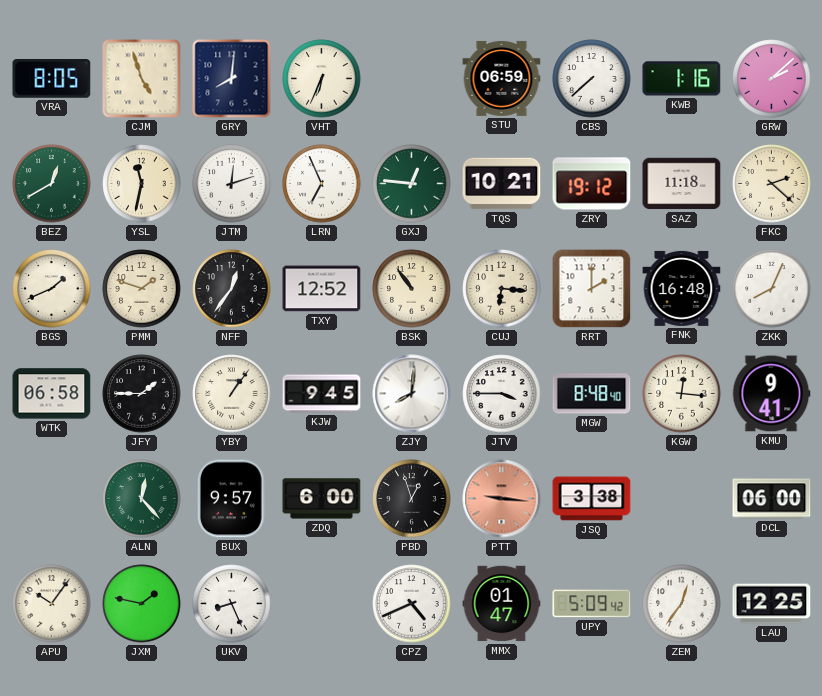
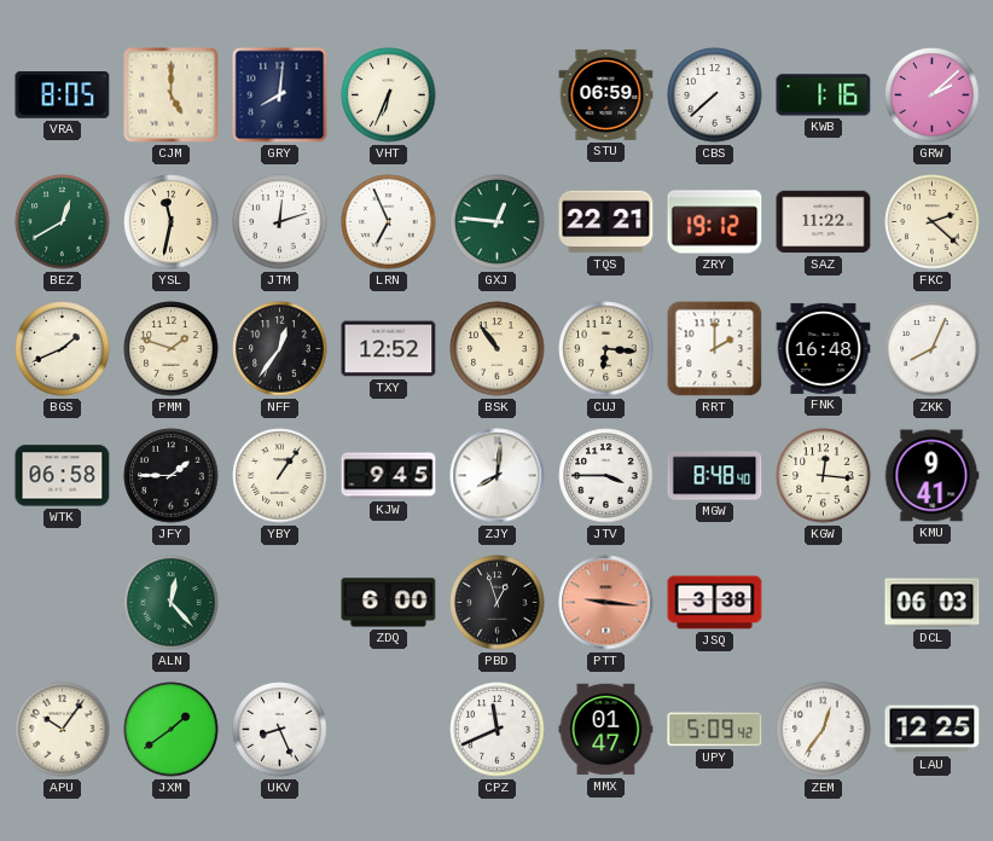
CJM: 4:57 -> 5:00
TQS: 10:21 -> 22:21
SAZ: 11:18 -> 11:22
BUX: 9:57 -> none
DCL: 06:00 -> 06:03
JXM: 1:47 -> 1:39
CPZ: 4:41 -> 11:41
